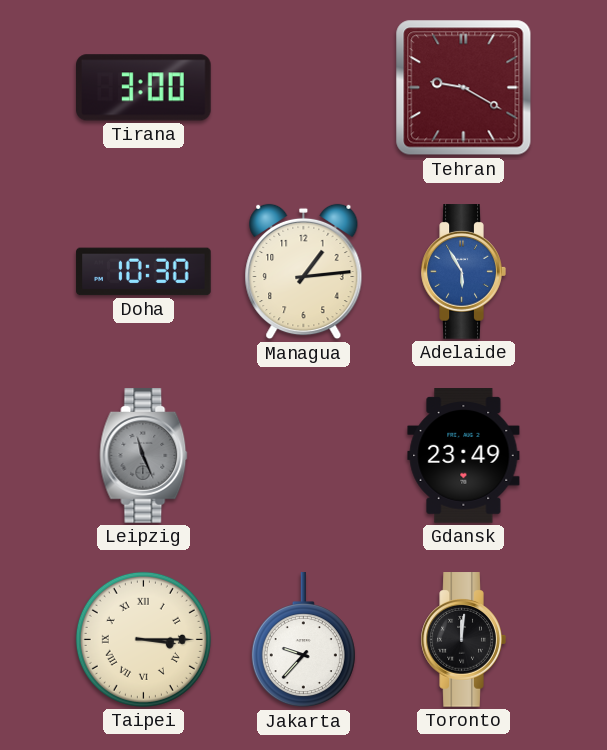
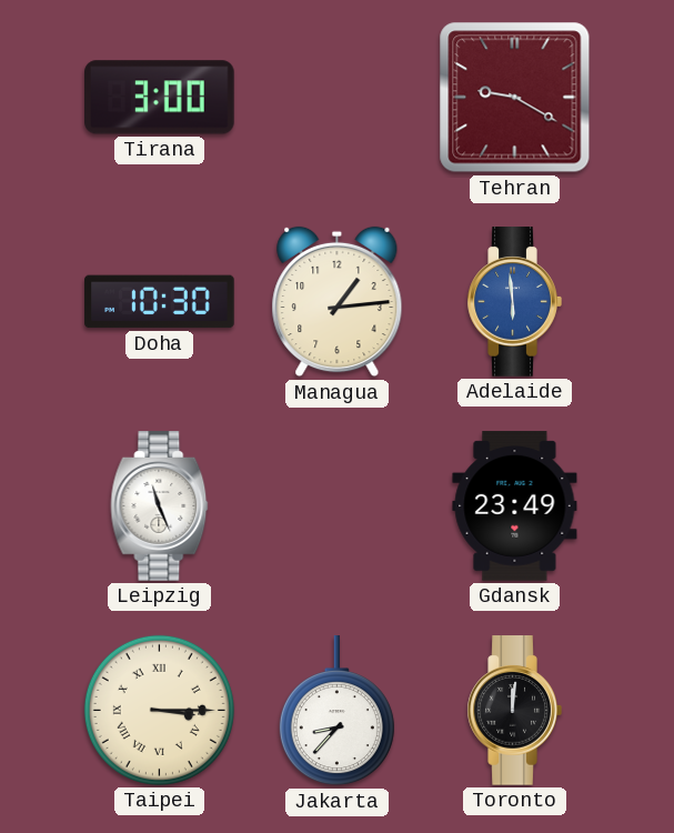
Adelaide: 5:55 -> 5:59
Leipzig dial: grey -> white
Jakarta: 9:37 -> 8:37
